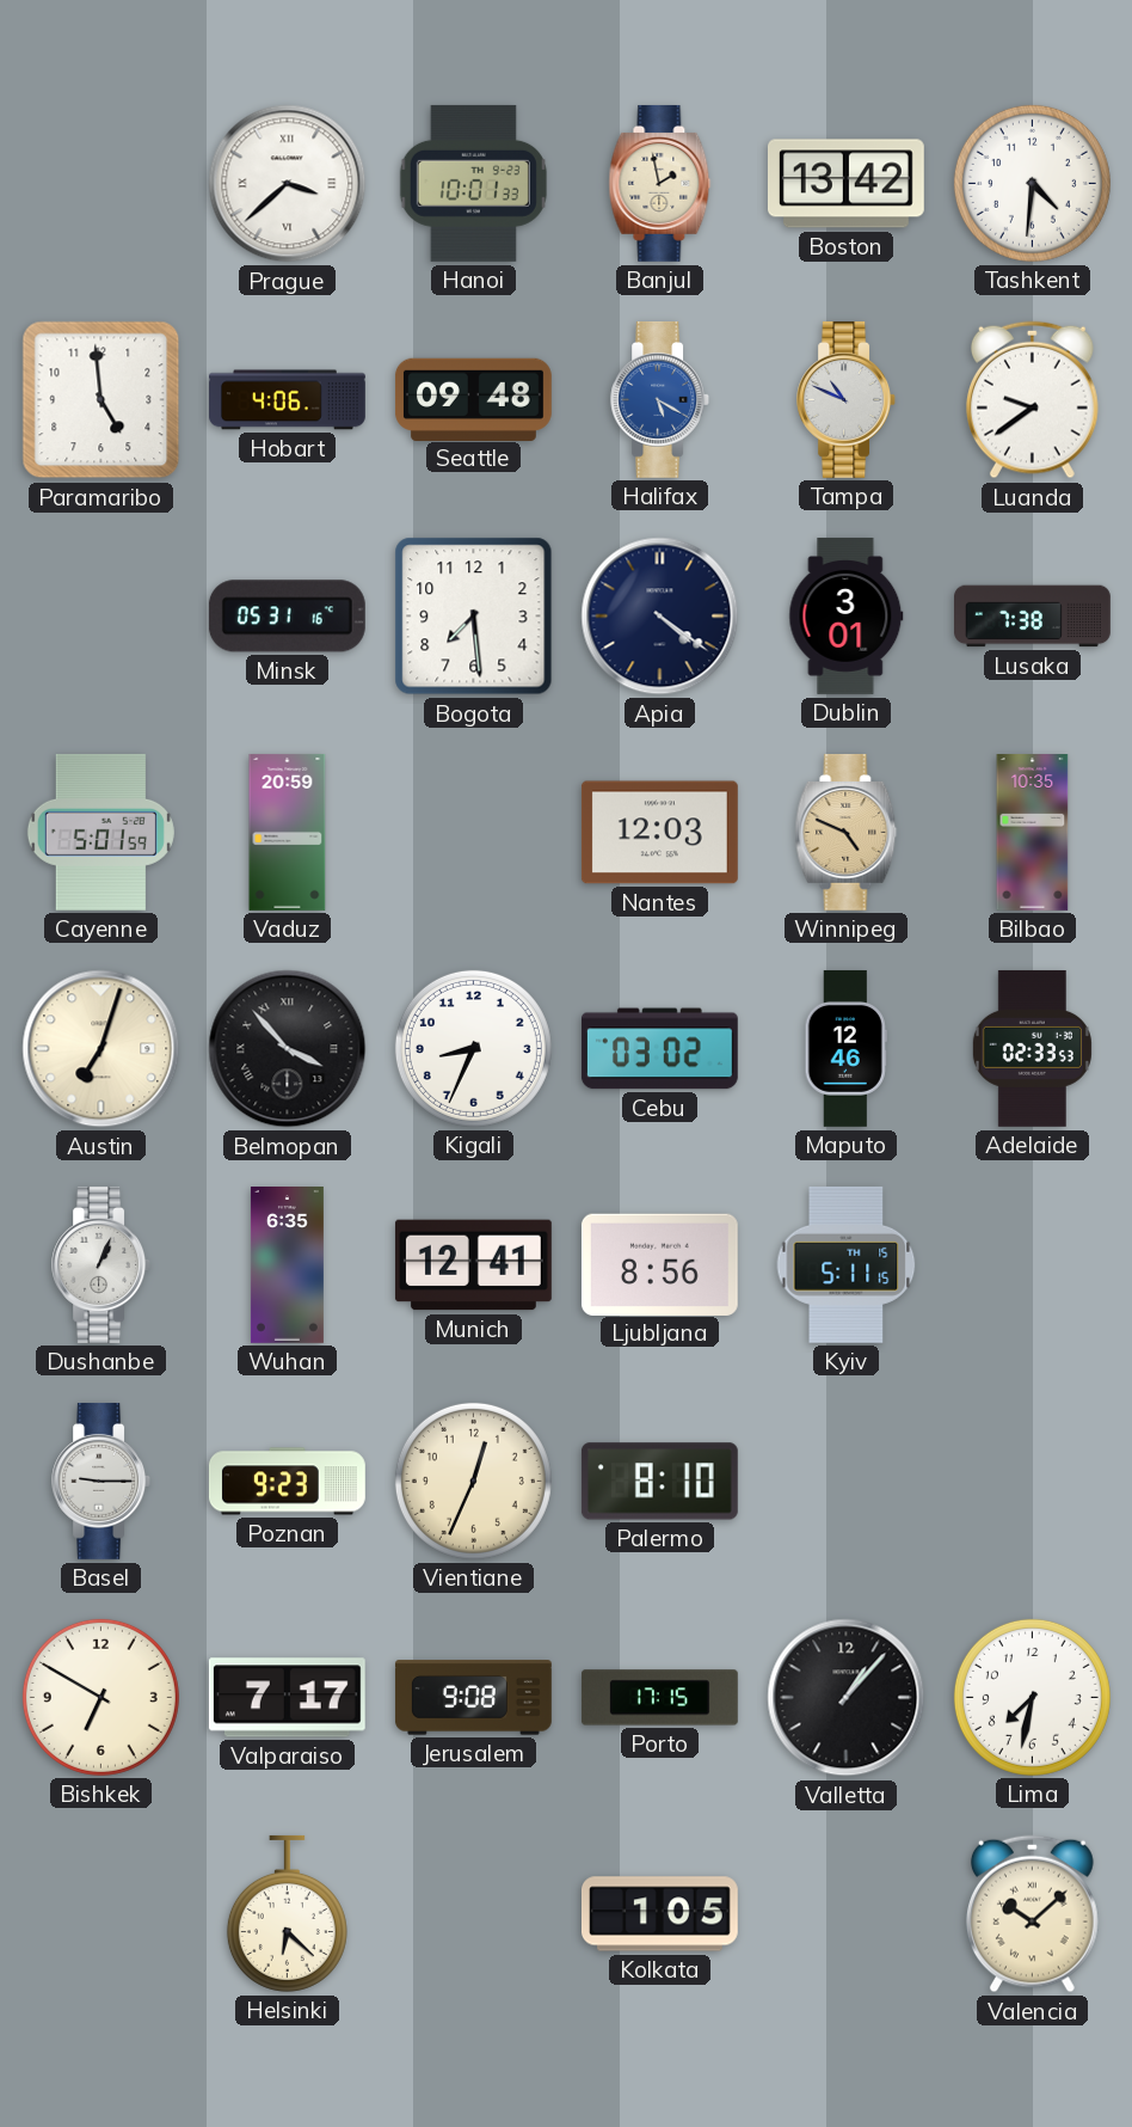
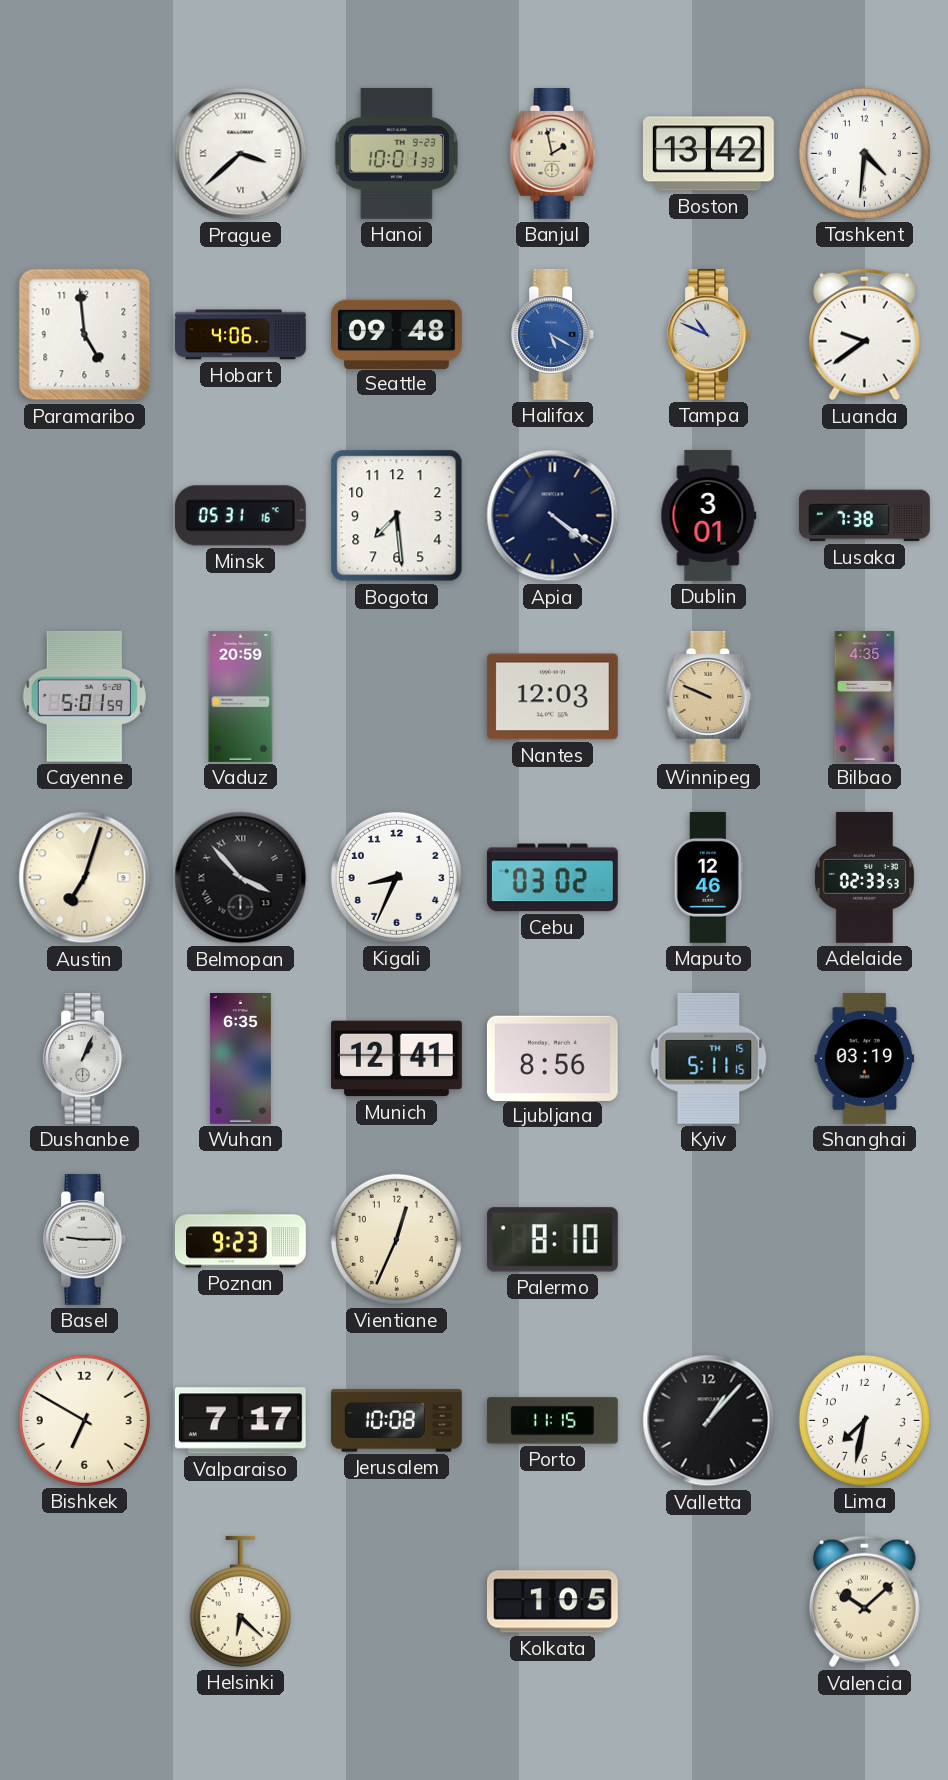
Winnipeg: 4:49 -> 9:49
Bilbao: 10:35 -> 4:35
Shanghai: none -> 03:19
Jerusalem: 9:08 -> 10:08
Porto: 17:15 -> 11:15
